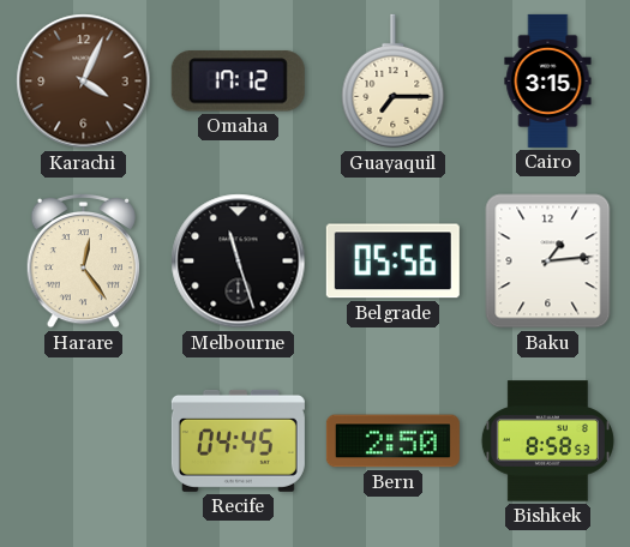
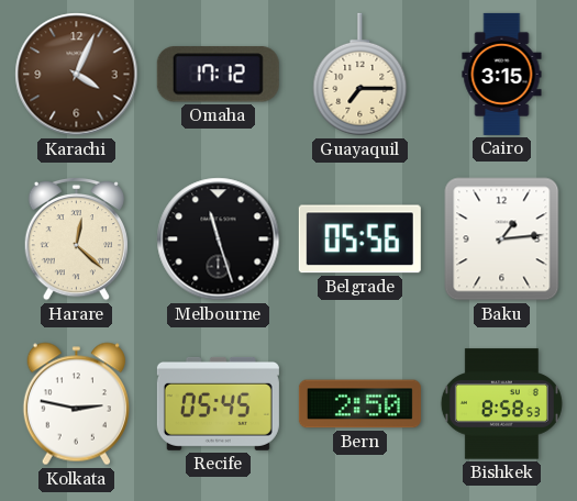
Harare: 12:24 -> 12:22
Kolkata: none -> 2:47
Recife: 04:45 -> 05:45
